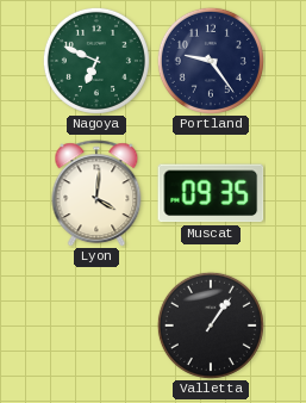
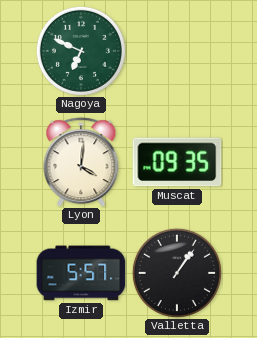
Portland: 9:24 -> none
Izmir: none -> 5:57
